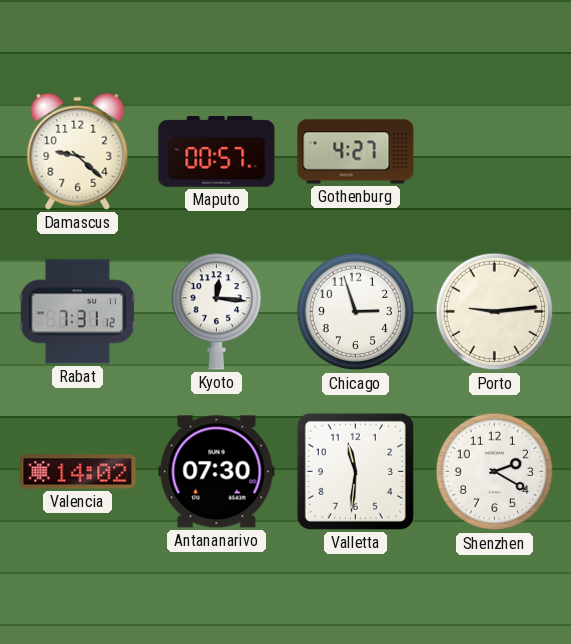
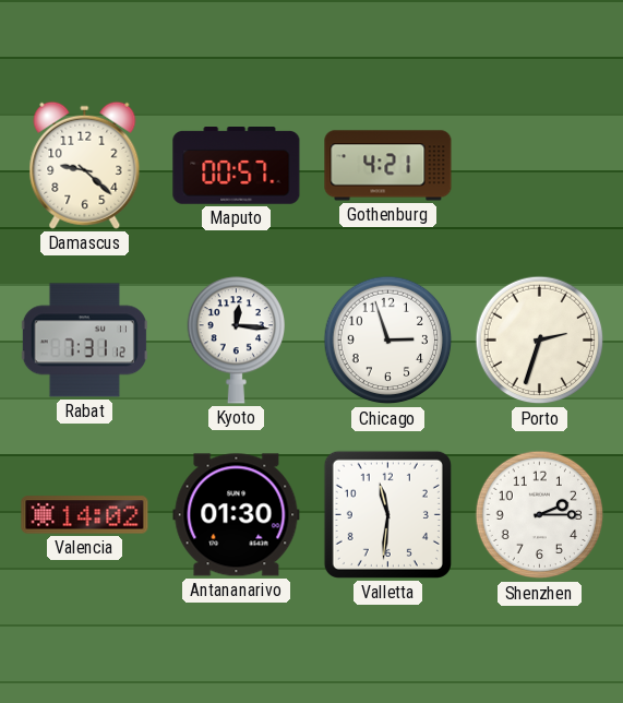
Gothenburg: 4:27 -> 4:21
Porto: 9:14 -> 2:33
Antananarivo: 07:30 -> 01:30
Shenzhen: 2:20 -> 2:15
